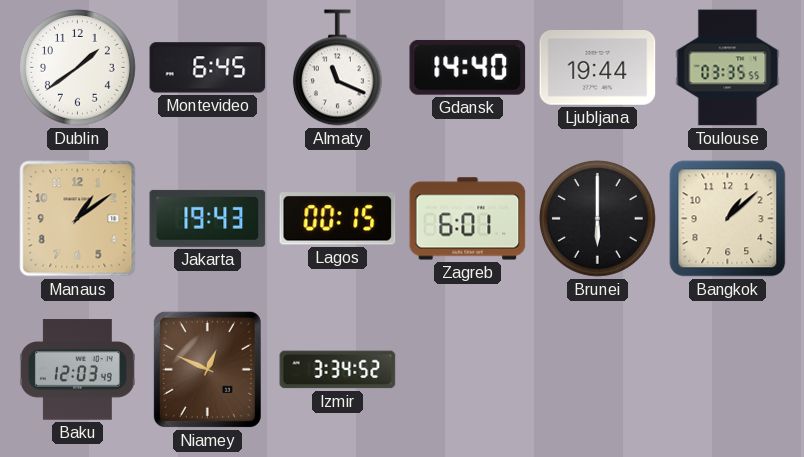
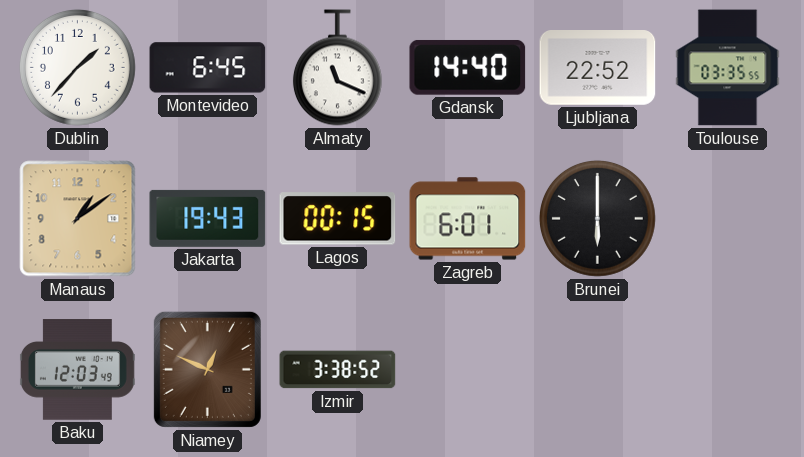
Dublin: 1:39 -> 1:37
Ljubljana: 19:44 -> 22:52
Bangkok: 1:08 -> none
Izmir: 3:34 -> 3:38
